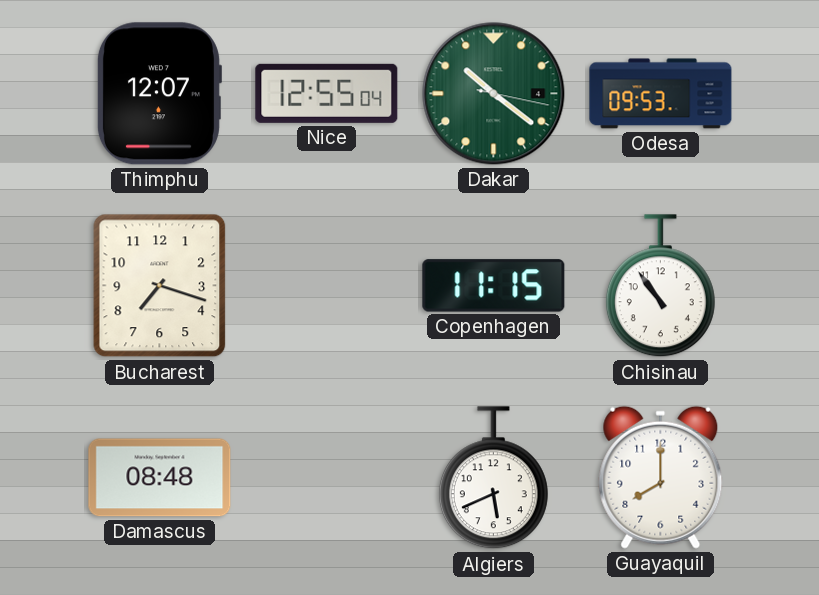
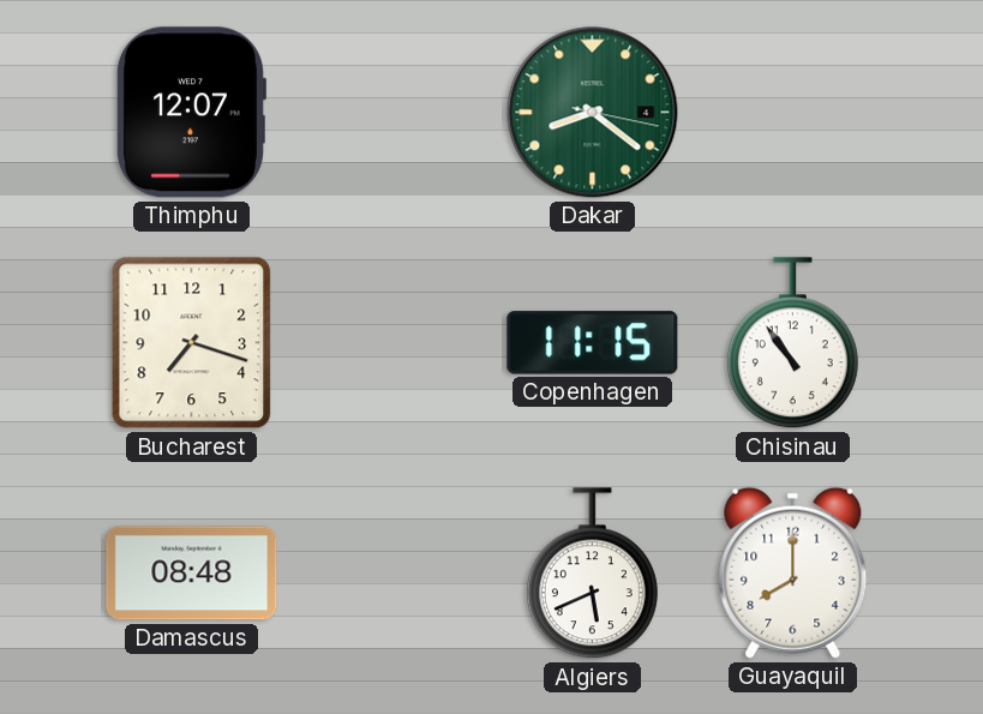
Nice: 12:55 -> none
Dakar: 10:21 -> 8:21
Odesa: 09:53 -> none
